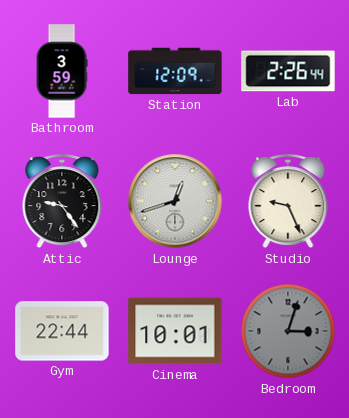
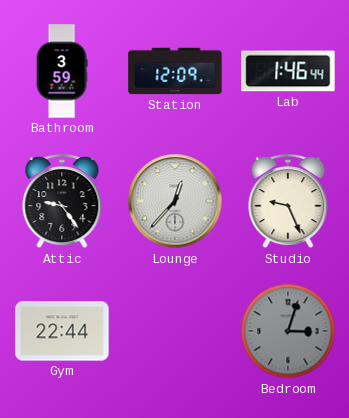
Lab: 2:26 -> 1:46
Lounge: 12:42 -> 12:37
Cinema: 10:01 -> none
